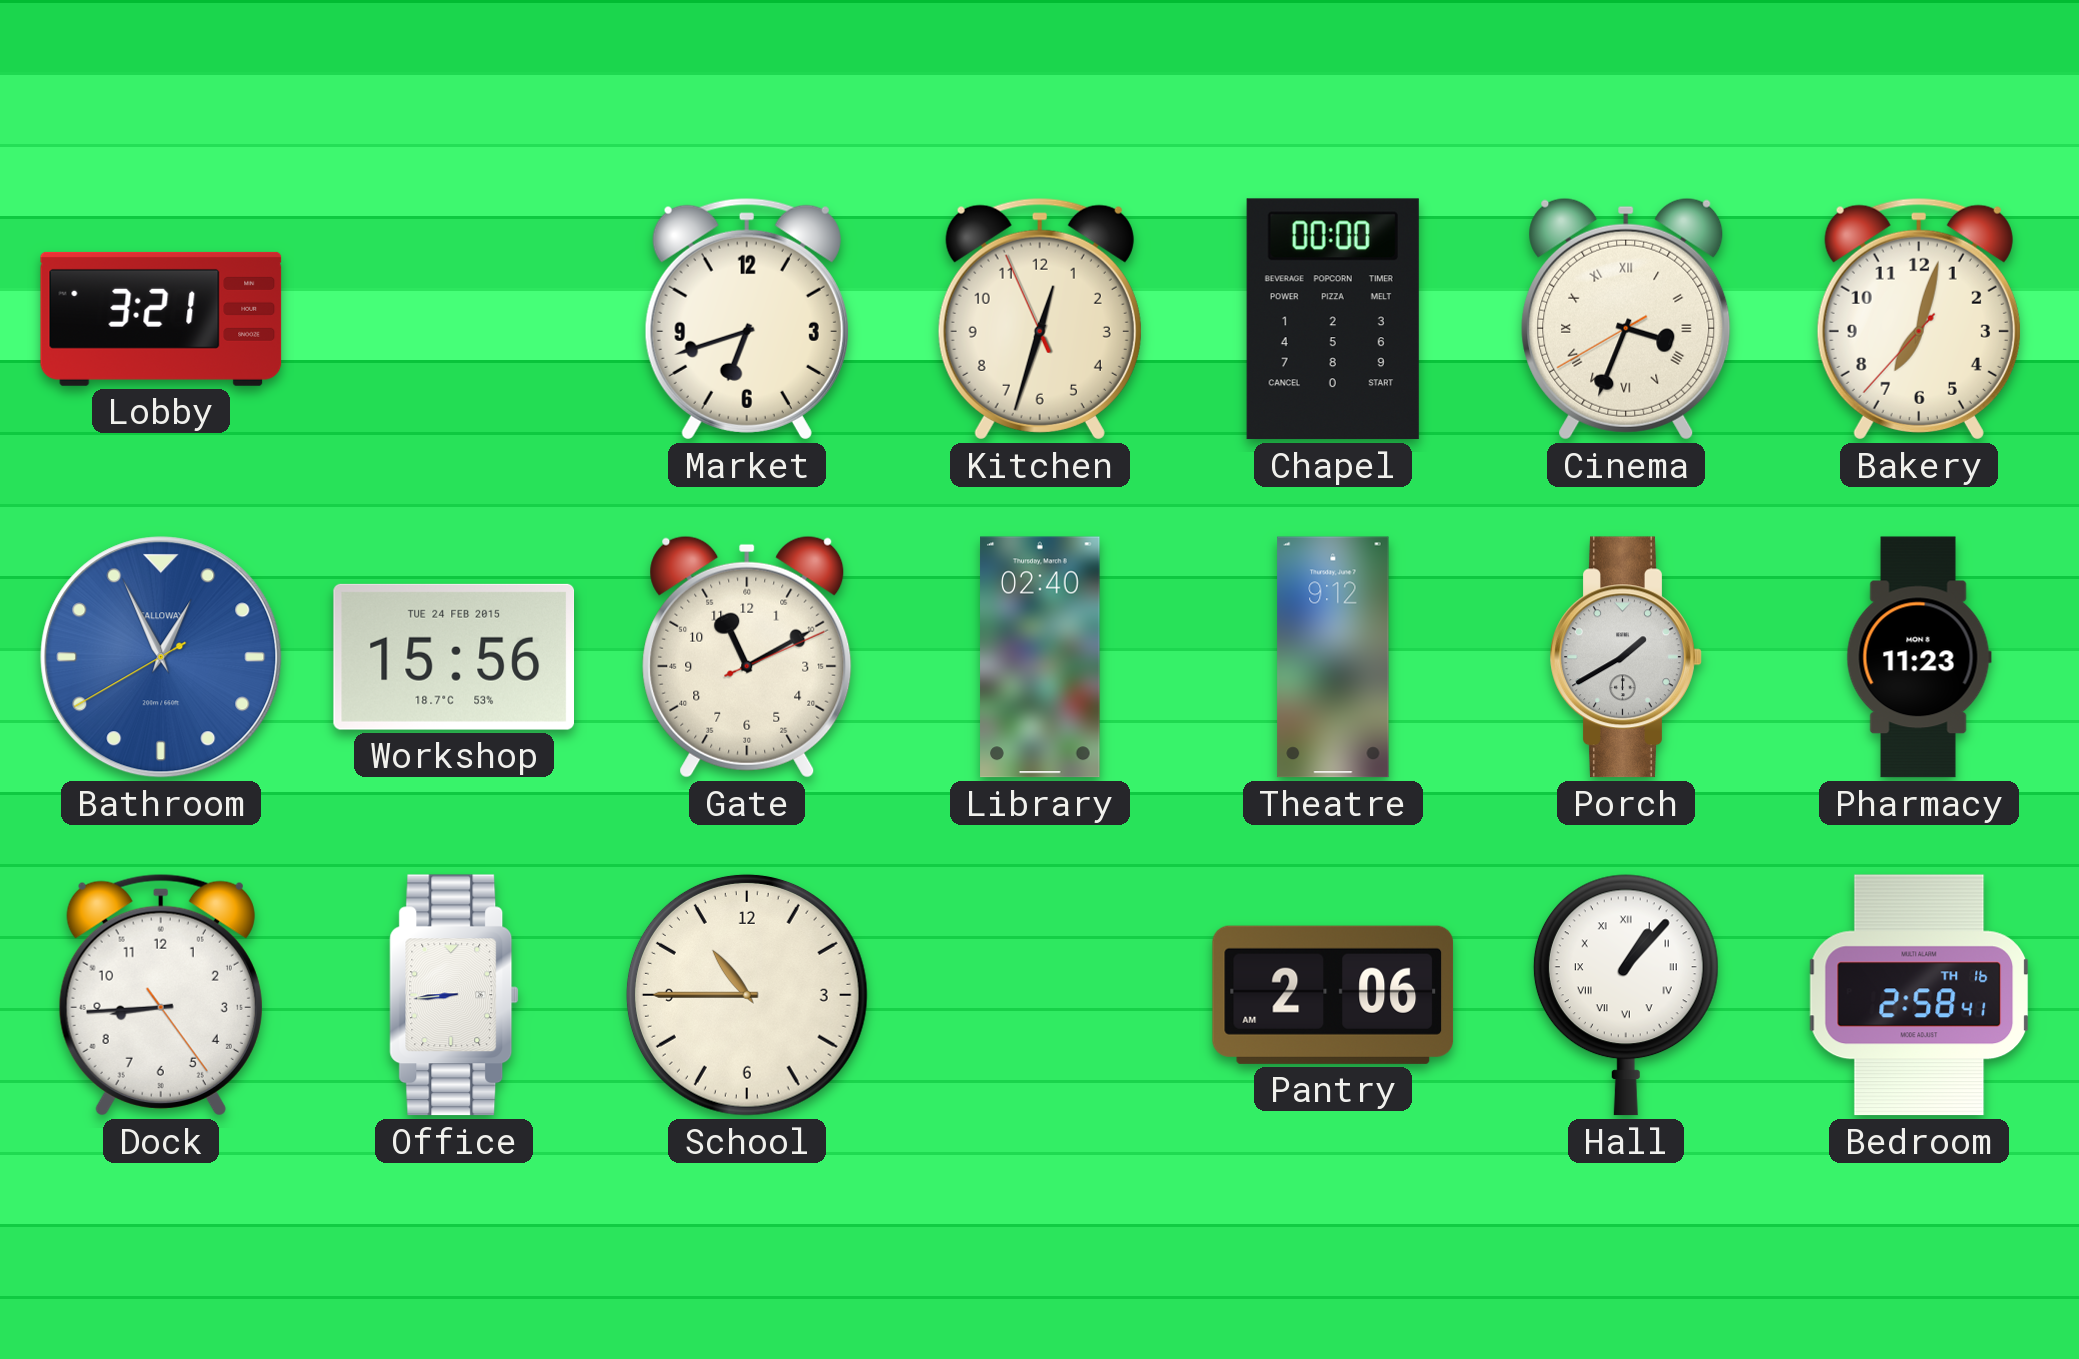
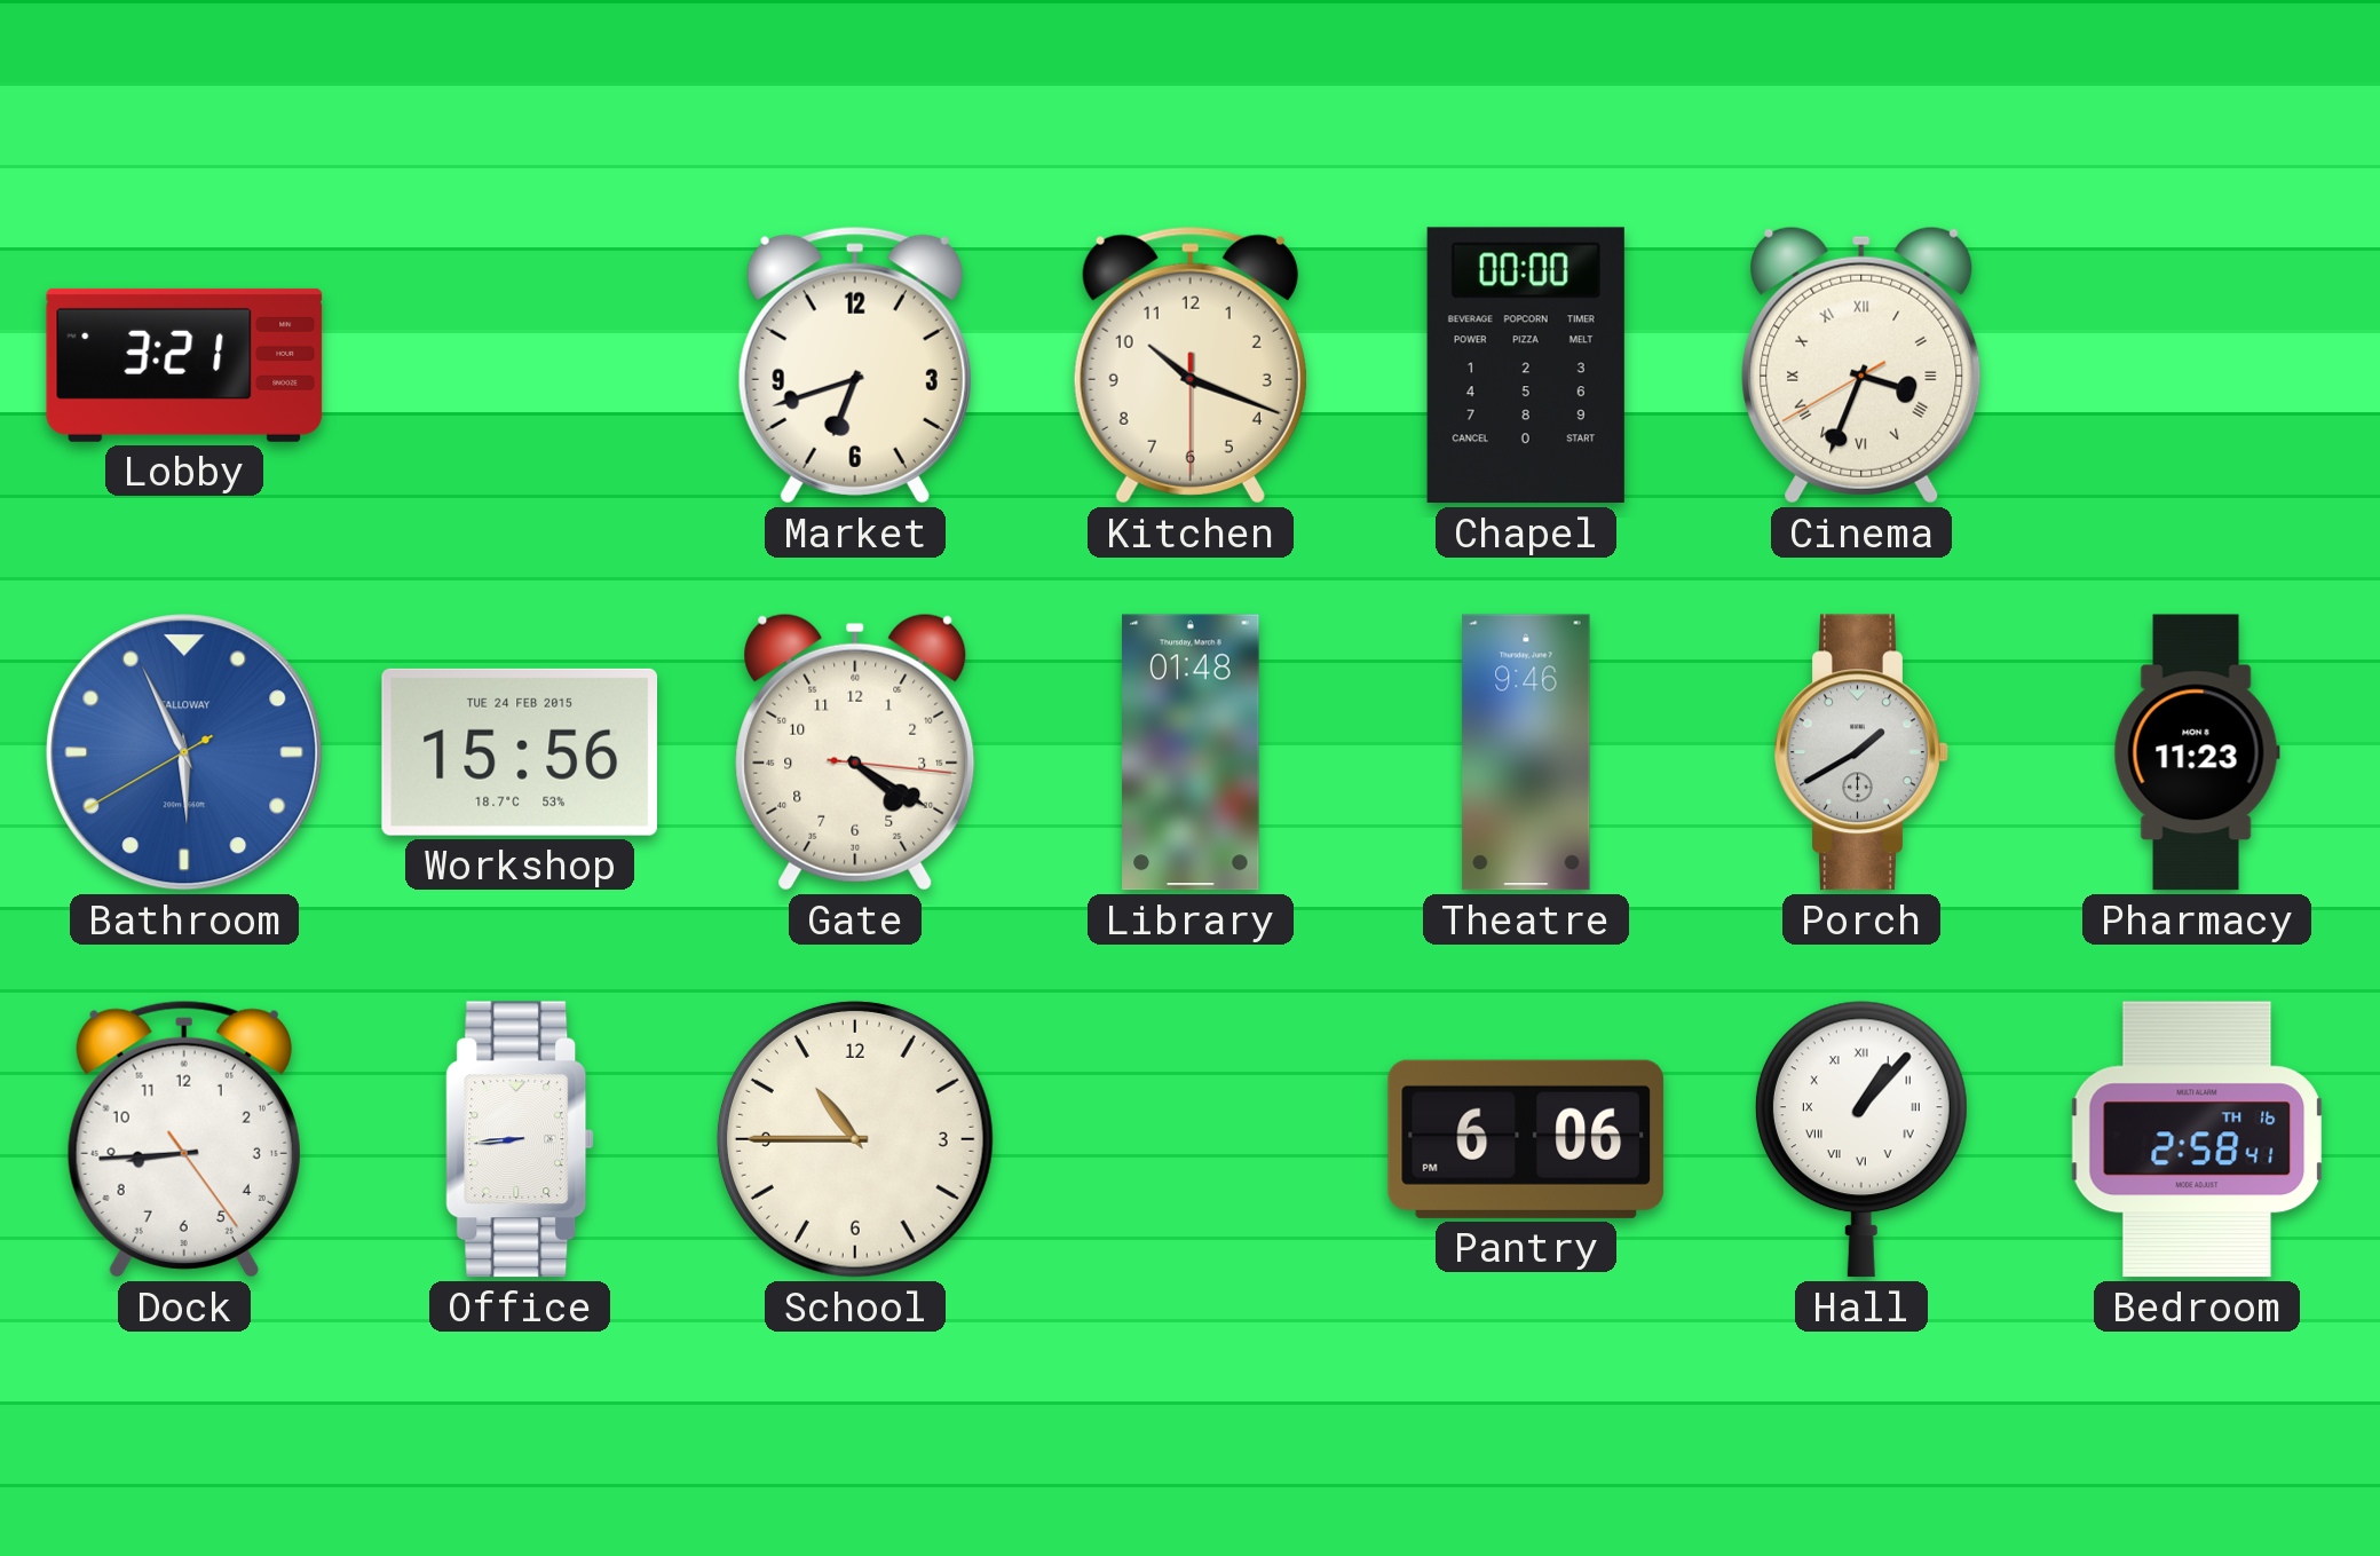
Kitchen: 12:32 -> 10:18
Bakery: 7:02 -> none
Bathroom: 12:55 -> 5:55
Gate: 11:10 -> 4:20
Library: 02:40 -> 01:48
Theatre: 9:12 -> 9:46
Pantry: 2:06 -> 6:06
